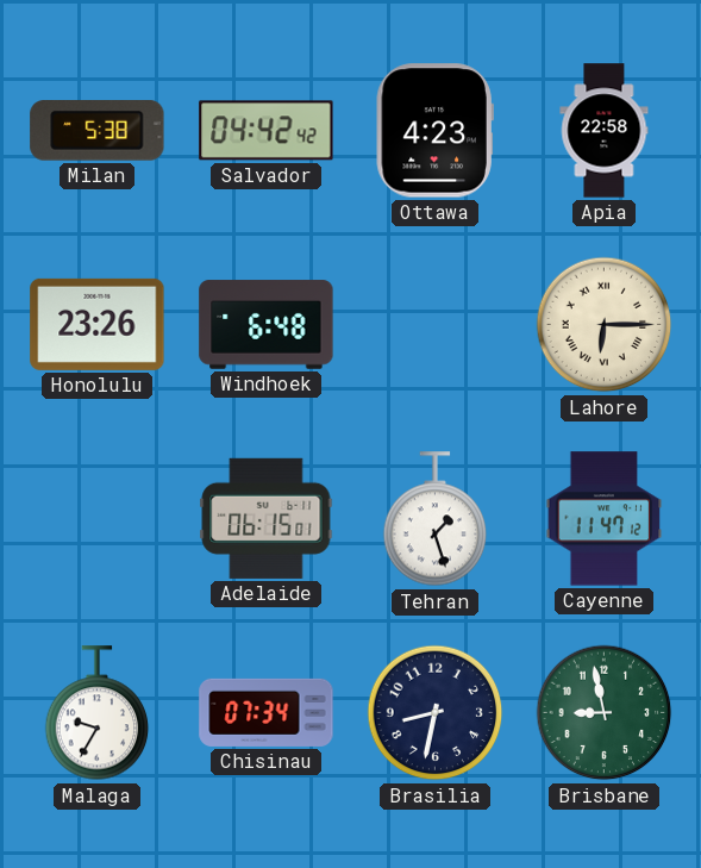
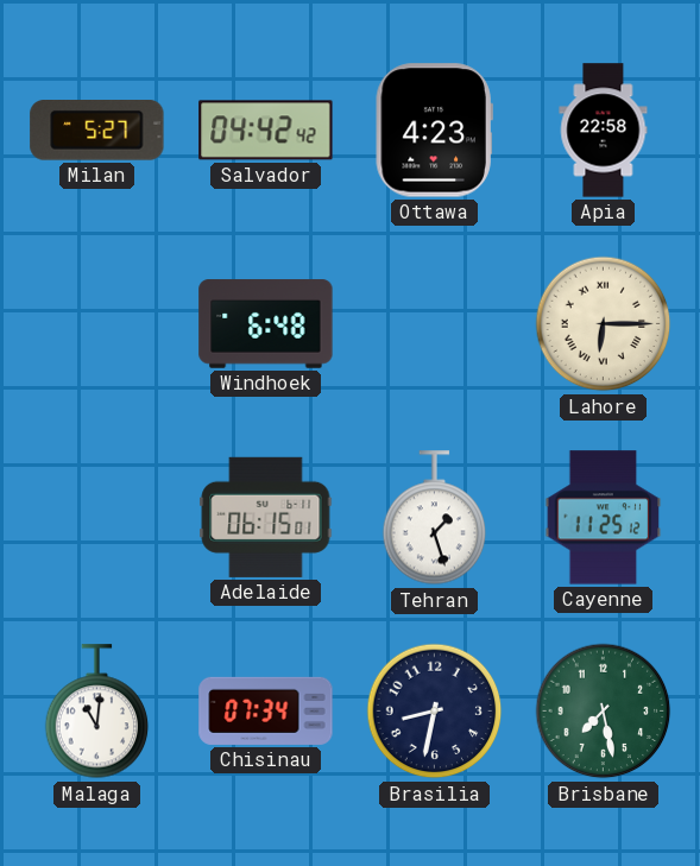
Milan: 5:38 -> 5:27
Honolulu: 23:26 -> none
Cayenne: 11:47 -> 11:25
Malaga: 9:35 -> 11:01
Brisbane: 8:58 -> 7:28
